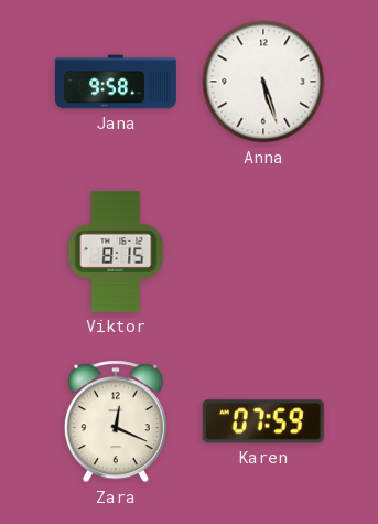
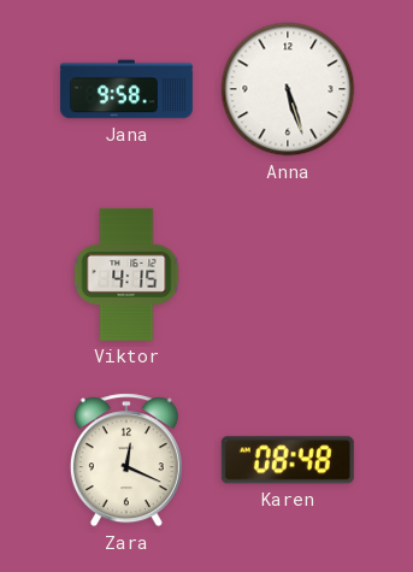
Viktor: 8:15 -> 4:15
Karen: 07:59 -> 08:48
